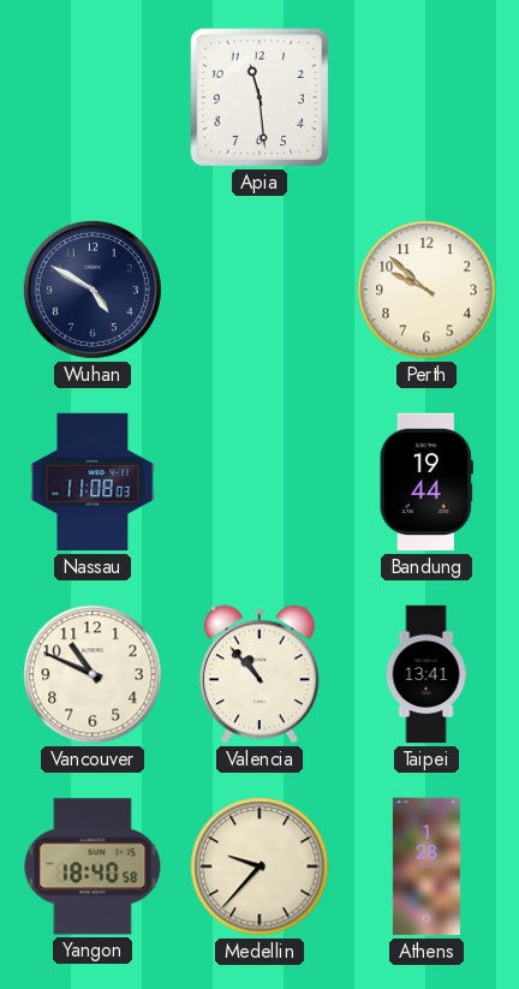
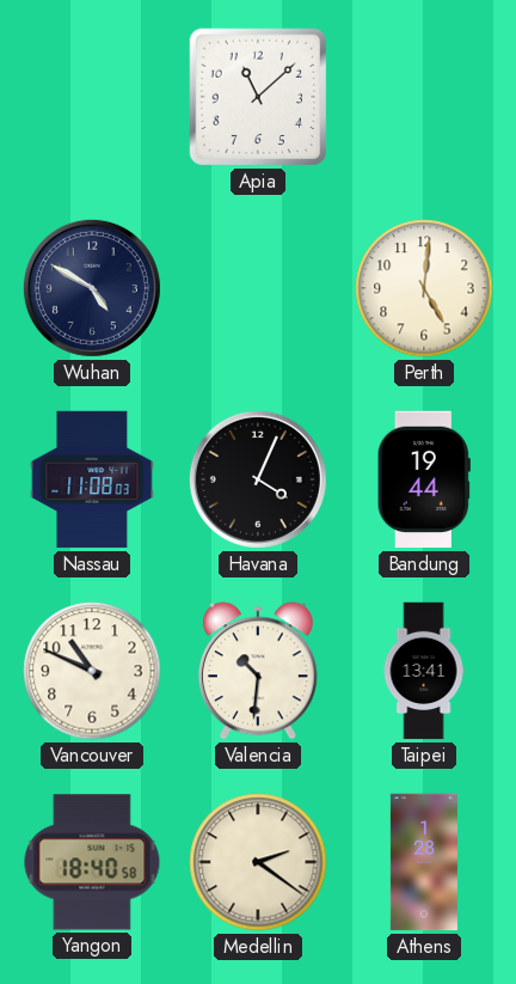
Apia: 11:29 -> 11:08
Perth: 9:52 -> 5:01
Havana: none -> 4:04
Valencia: 10:53 -> 10:31
Medellin: 9:37 -> 2:21
